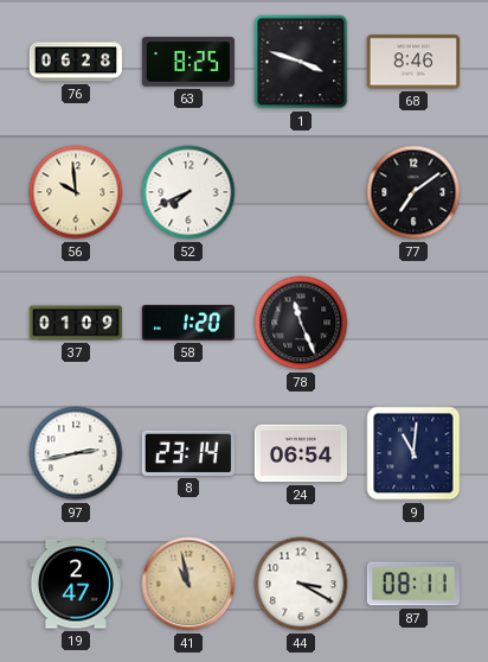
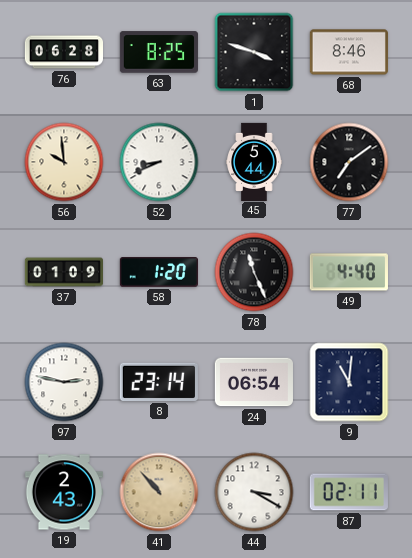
52: 7:41 -> 8:41
45: none -> 5:44
49: none -> 4:40
97: 2:43 -> 2:47
19: 2:47 -> 2:43
41: 10:58 -> 10:53
87: 08:11 -> 02:11
